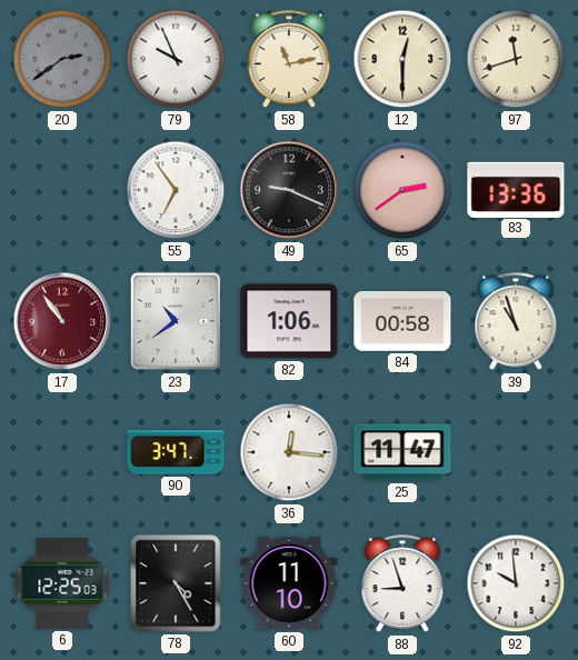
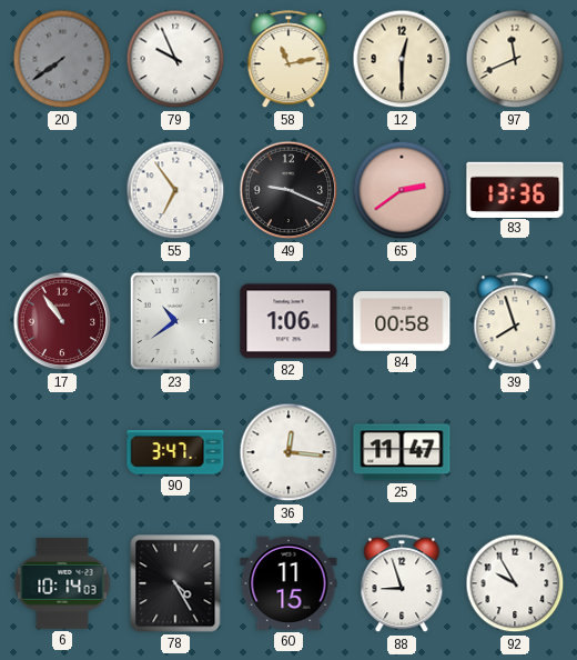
20: 2:39 -> 7:39
97: 11:42 -> 11:41
39: 10:57 -> 7:57
6: 12:25 -> 10:14
60: 11:10 -> 11:15
92: 9:59 -> 9:55
